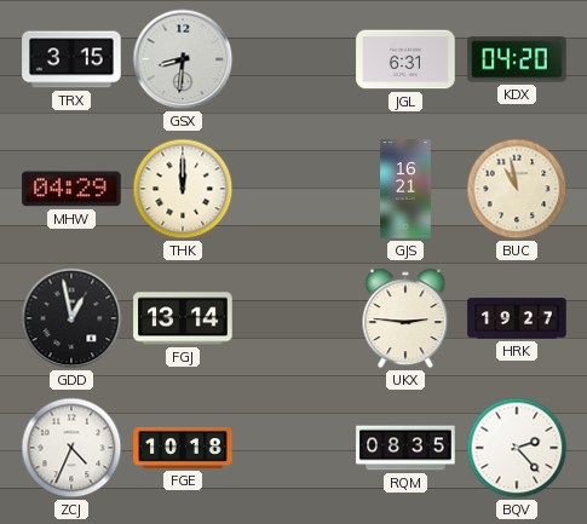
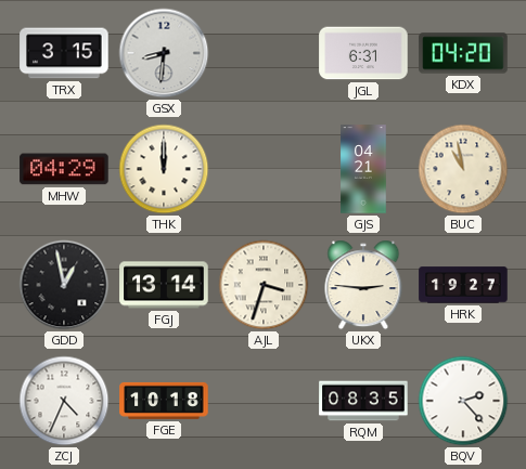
GJS: 16:21 -> 04:21
AJL: none -> 3:33
